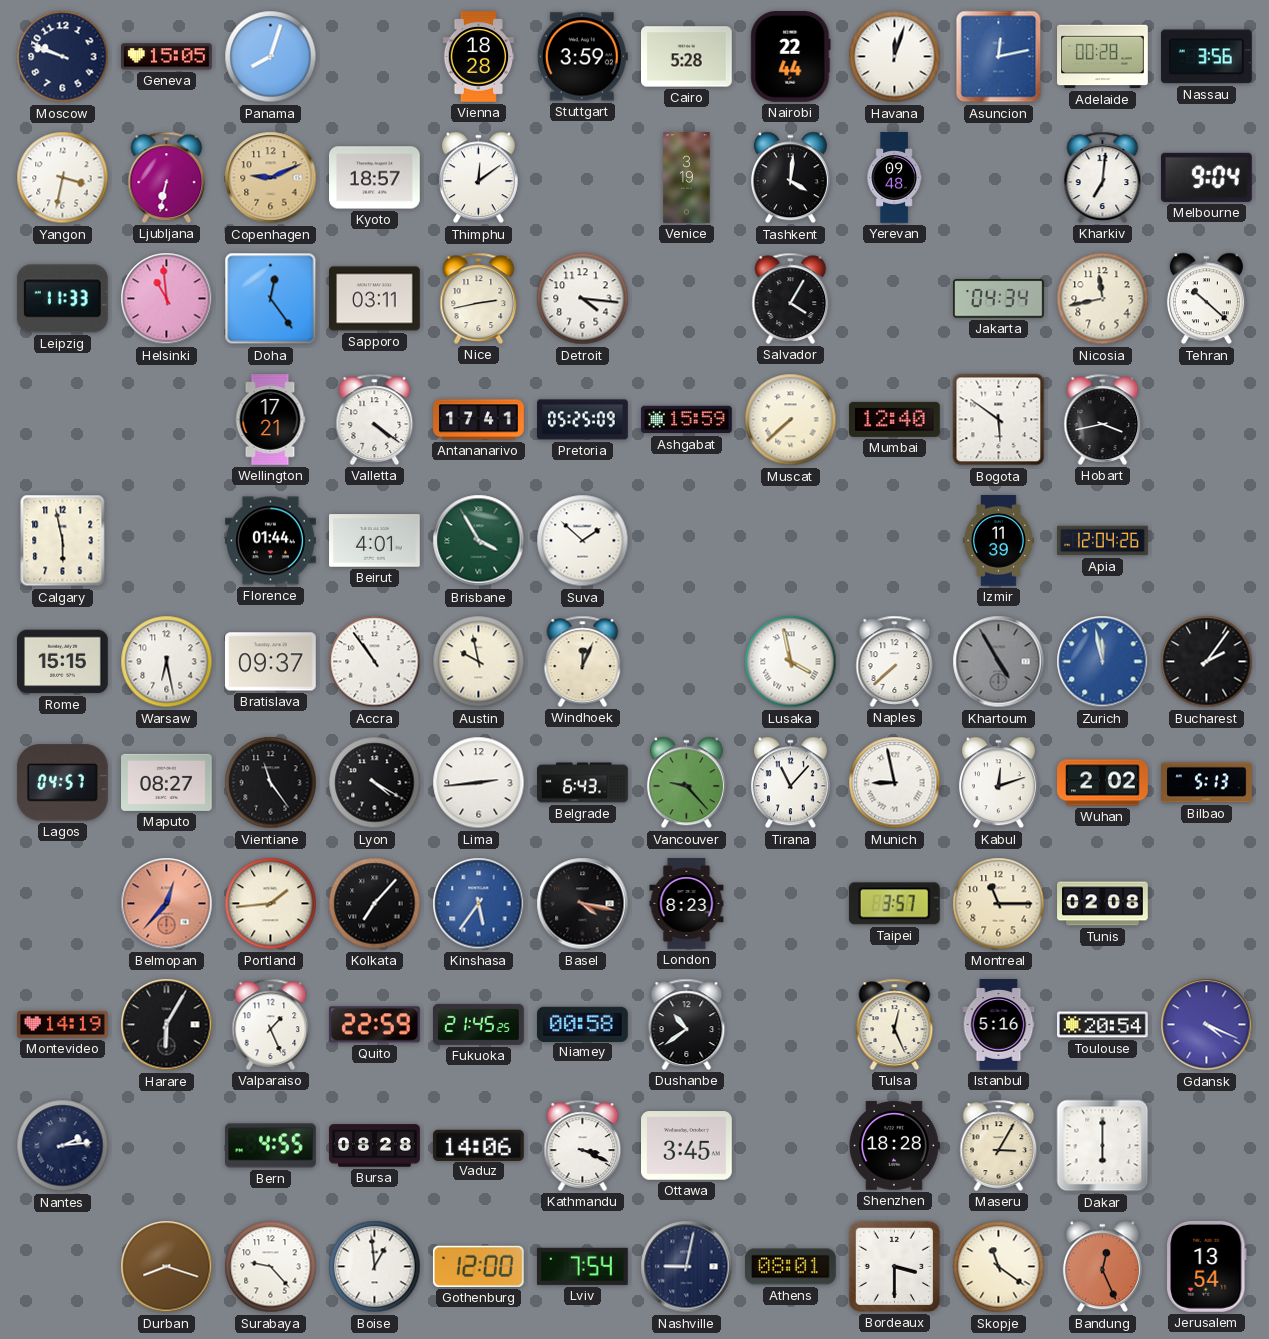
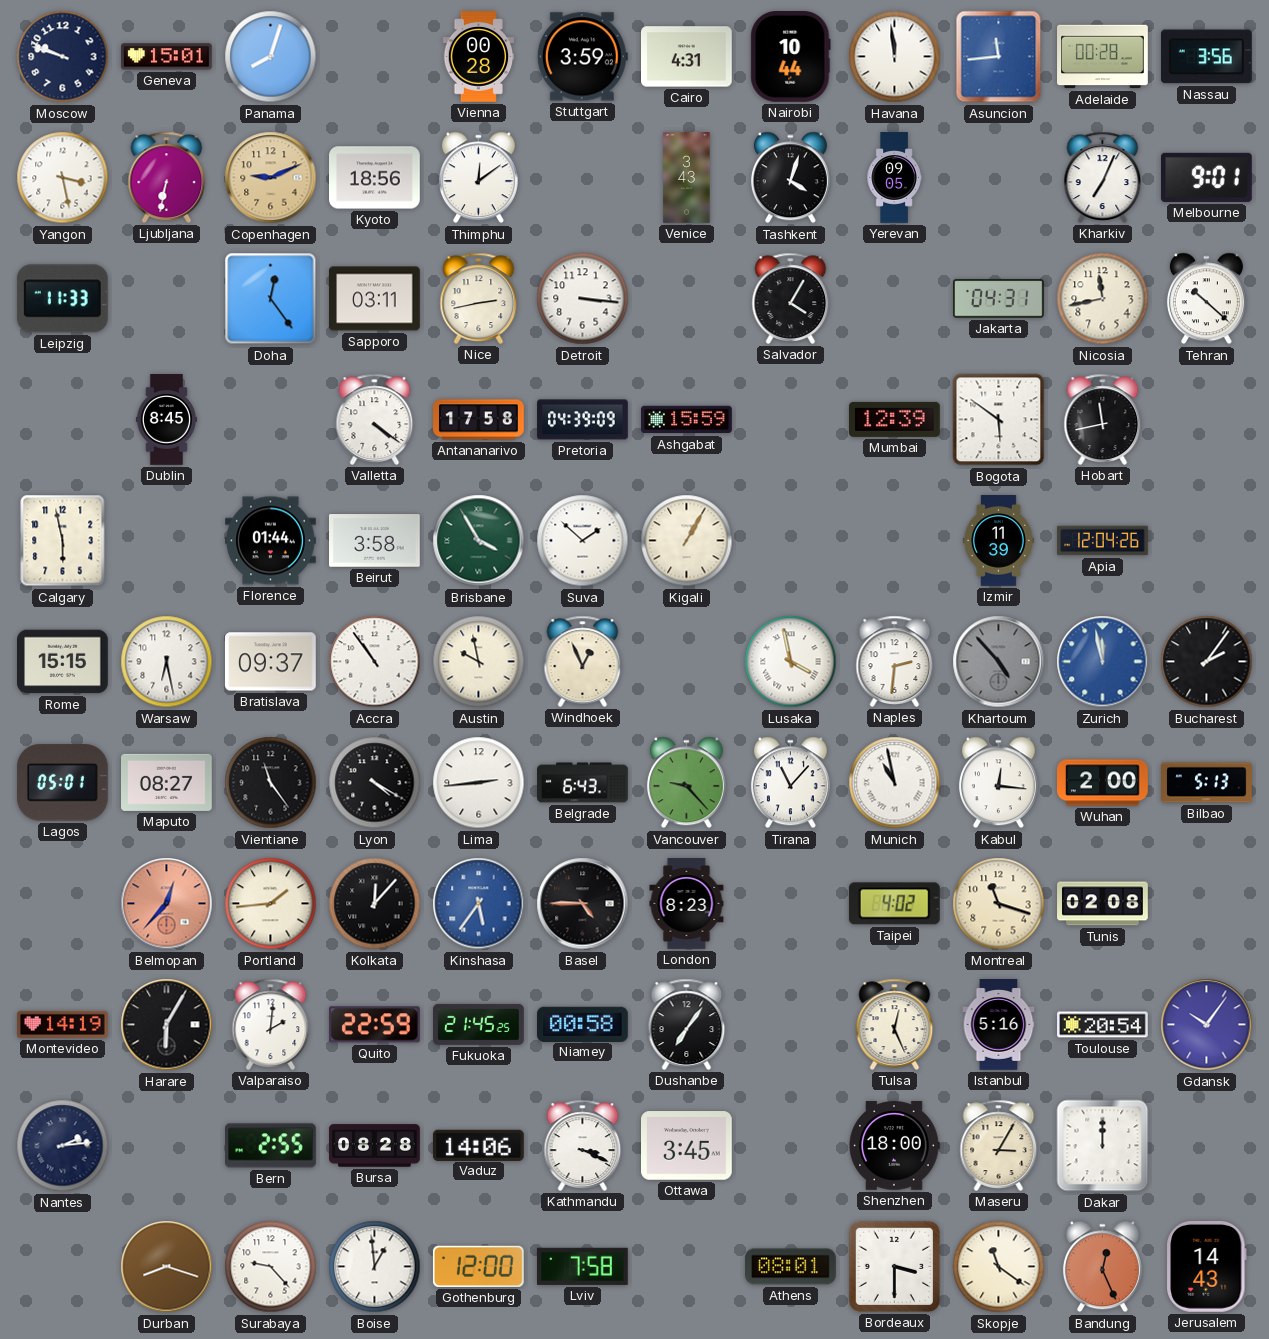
Geneva: 15:05 -> 15:01
Vienna: 18:28 -> 00:28
Cairo: 5:28 -> 4:31
Nairobi: 22:44 -> 10:44
Havana: 12:03 -> 11:59
Asuncion: 12:13 -> 11:44
Yangon: 3:32 -> 3:28
Kyoto: 18:57 -> 18:56
Venice: 3:19 -> 3:43
Tashkent: 4:01 -> 4:03
Yerevan: 09:48 -> 09:05
Kharkiv: 7:01 -> 7:04
Melbourne: 9:04 -> 9:01
Helsinki: 10:59 -> none
Detroit: 4:16 -> 3:16
Jakarta: 04:34 -> 04:31
Dublin: none -> 8:45
Wellington: 17:21 -> none
Antananarivo: 17:41 -> 17:58
Pretoria: 05:25 -> 04:39
Muscat: 7:38 -> none
Mumbai: 12:40 -> 12:39
Hobart: 3:43 -> 11:43
Beirut: 4:01 -> 3:58
Kigali: none -> 1:05
Windhoek: 12:04 -> 12:56
Naples: 7:38 -> 2:31
Khartoum: 4:55 -> 4:53
Lagos: 04:57 -> 05:01
Munich: 8:58 -> 10:58
Kabul: 12:12 -> 12:16
Wuhan: 2:02 -> 2:00
Kolkata: 7:07 -> 12:07
Basel: 4:17 -> 4:45
Taipei: 3:57 -> 4:02
Montreal: 11:15 -> 11:18
Valparaiso: 1:26 -> 2:01
Dushanbe: 10:39 -> 7:06
Gdansk: 4:19 -> 10:06
Bern: 4:55 -> 2:55
Shenzhen: 18:28 -> 18:00
Dakar: 6:00 -> 12:00
Lviv: 7:54 -> 7:58
Nashville: 9:02 -> none
Jerusalem: 13:54 -> 14:43
